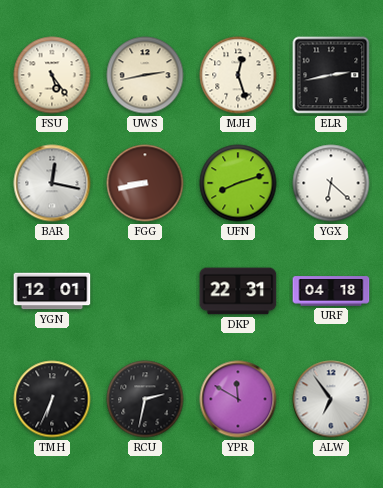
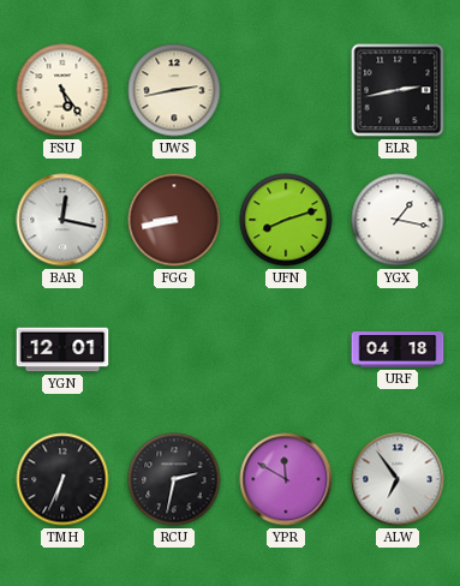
MJH: 12:27 -> none
YGX: 6:22 -> 1:17
DKP: 22:31 -> none
